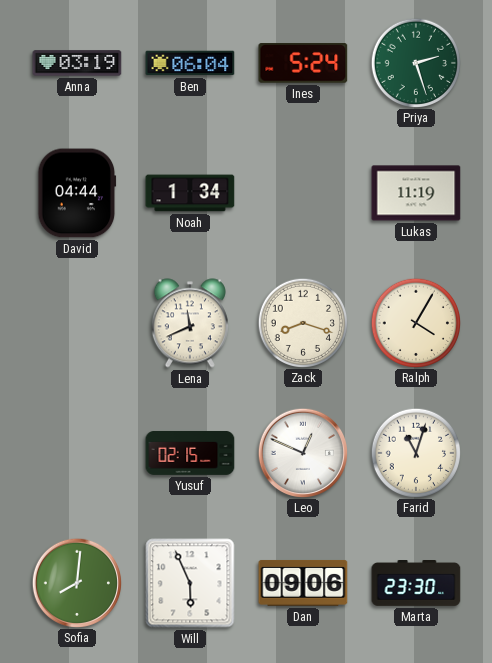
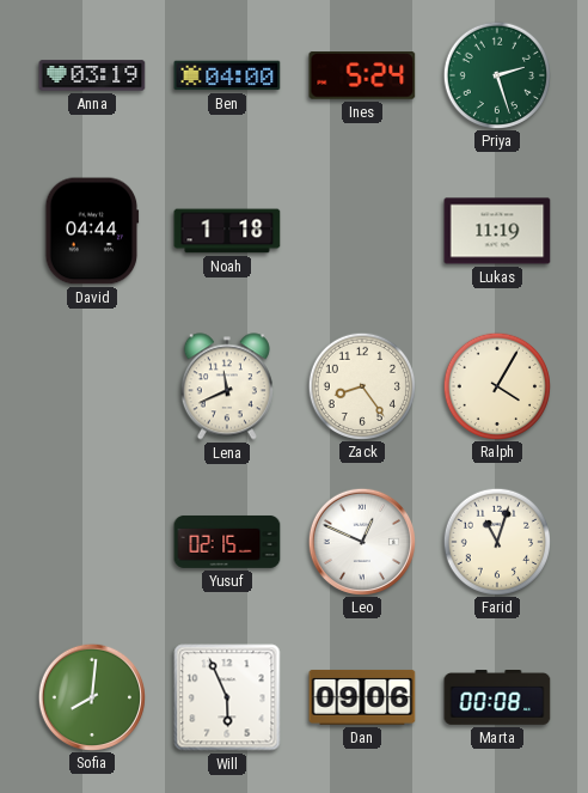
Ben: 06:04 -> 04:00
Noah: 1:34 -> 1:18
Zack: 8:18 -> 8:24
Marta: 23:30 -> 00:08
